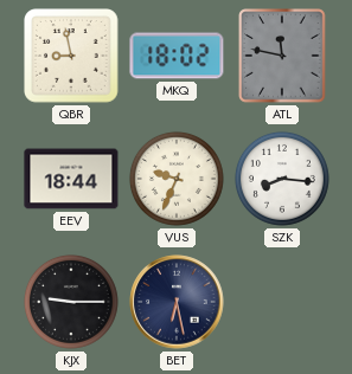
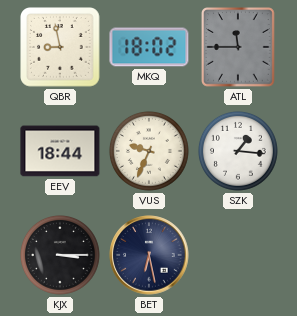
ATL: 11:47 -> 11:45
SZK: 8:16 -> 1:16
KJX: 9:15 -> 3:15
